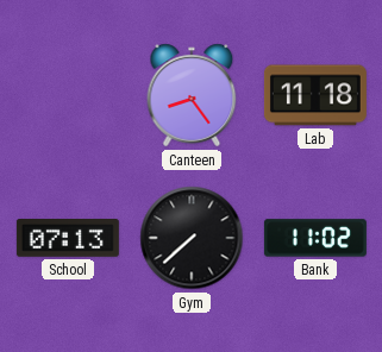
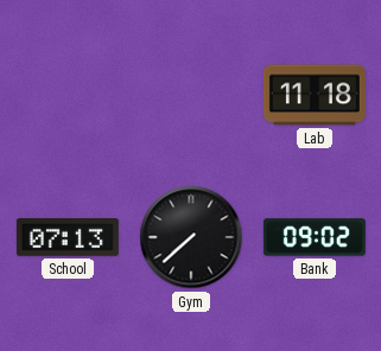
Canteen: 8:24 -> none
Bank: 11:02 -> 09:02
